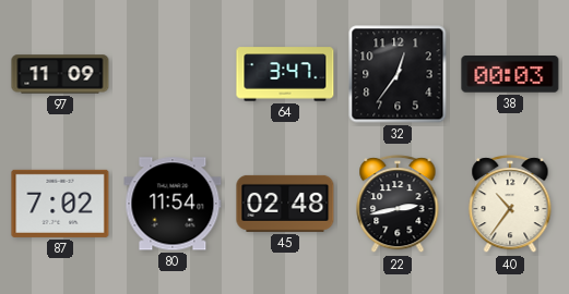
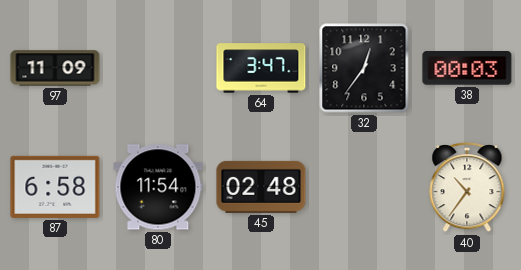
87: 7:02 -> 6:58
22: 2:43 -> none
